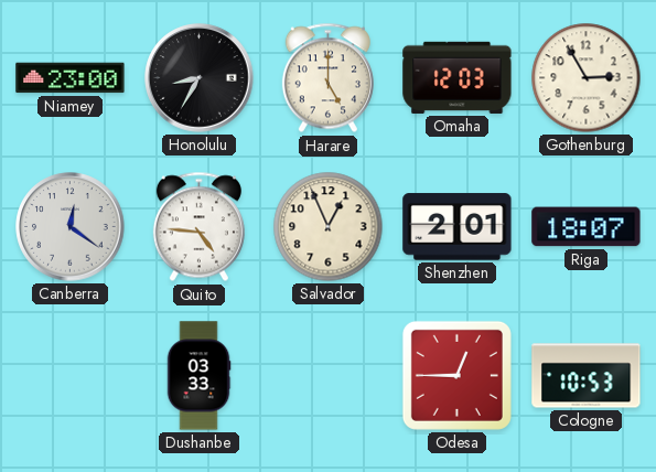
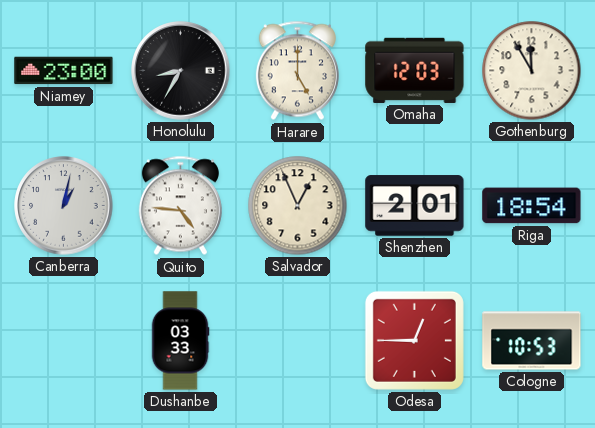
Gothenburg: 2:55 -> 11:55
Canberra: 12:21 -> 1:02
Riga: 18:07 -> 18:54
